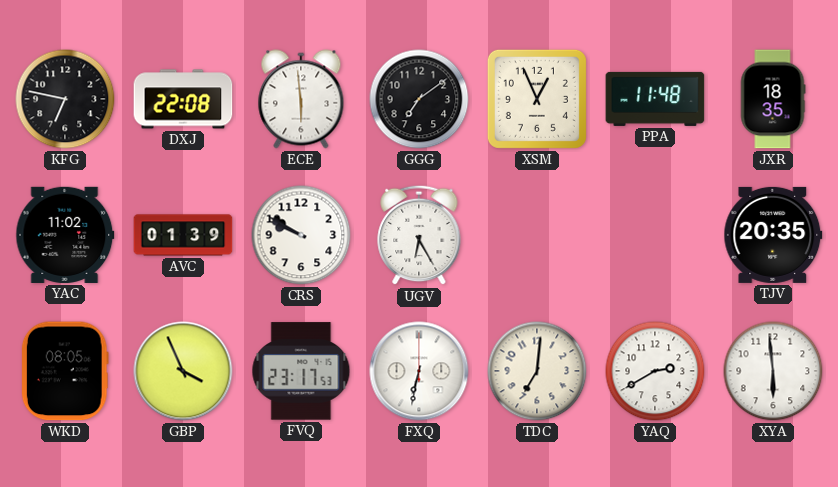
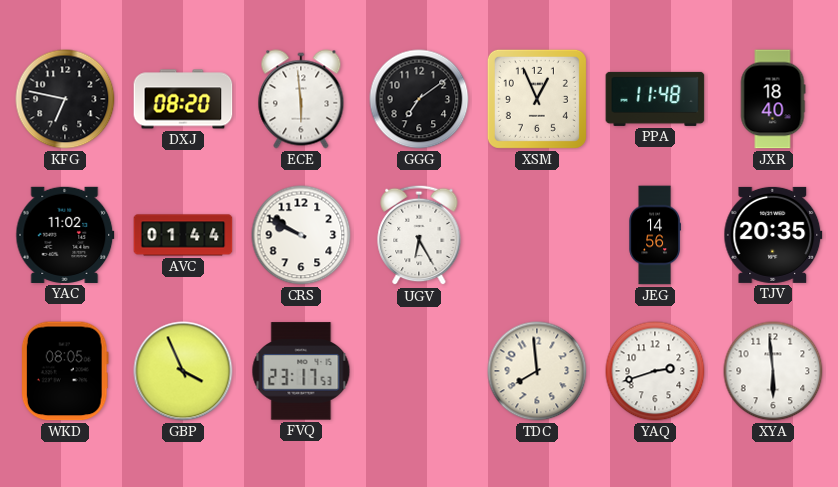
DXJ: 22:08 -> 08:20
JXR: 18:35 -> 18:40
AVC: 01:39 -> 01:44
JEG: none -> 14:56
FXQ: 6:32 -> none
TDC: 7:01 -> 7:59
YAQ: 2:40 -> 2:42
